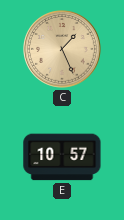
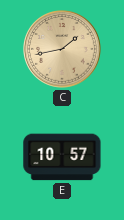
C: 1:26 -> 1:43
